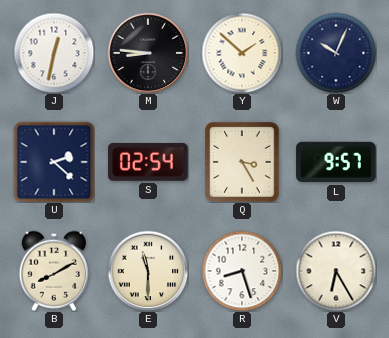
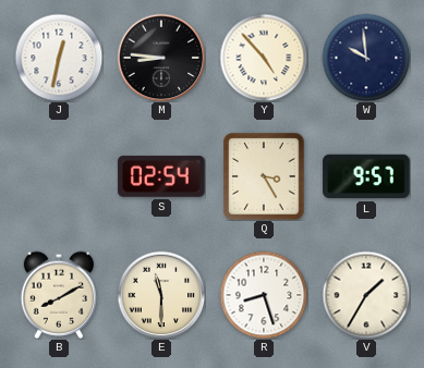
Y: 1:52 -> 4:53
W: 10:04 -> 9:59
U: 2:22 -> none
V: 6:25 -> 1:35
